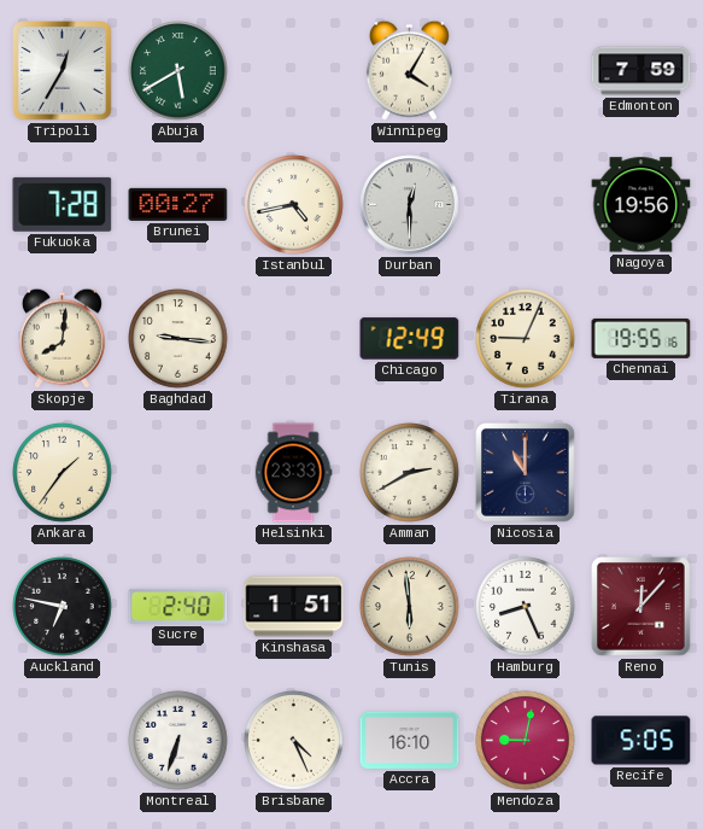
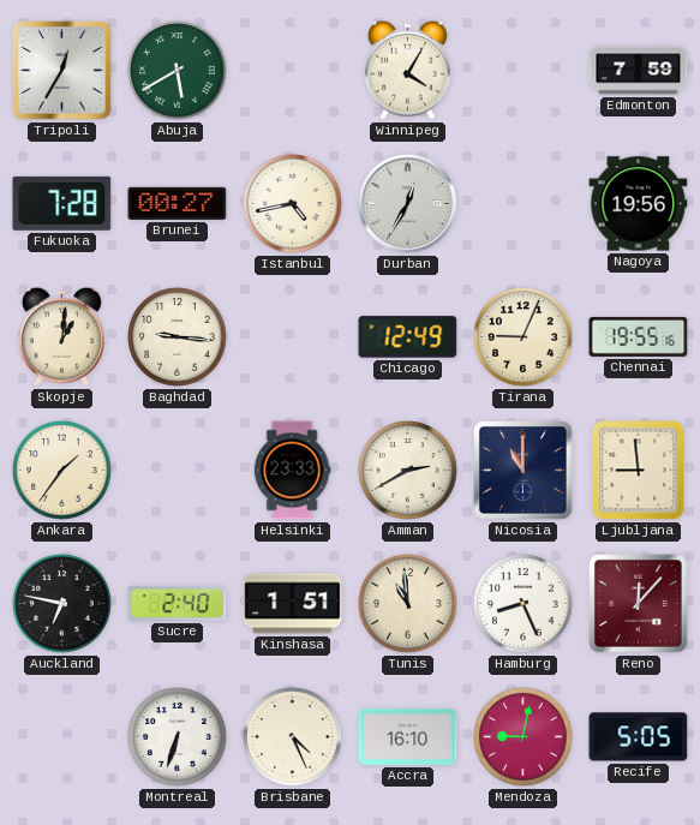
Durban: 12:30 -> 12:35
Skopje: 8:01 -> 1:01
Ljubljana: none -> 8:59
Tunis: 5:59 -> 10:59
